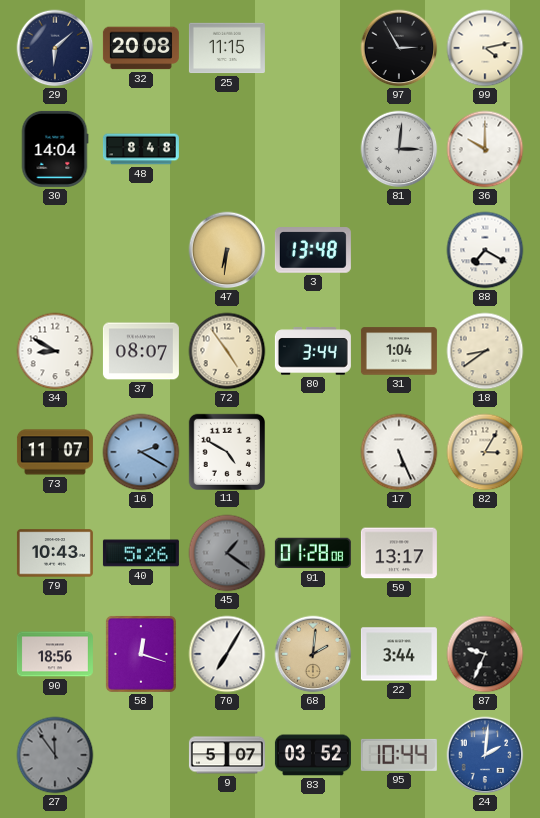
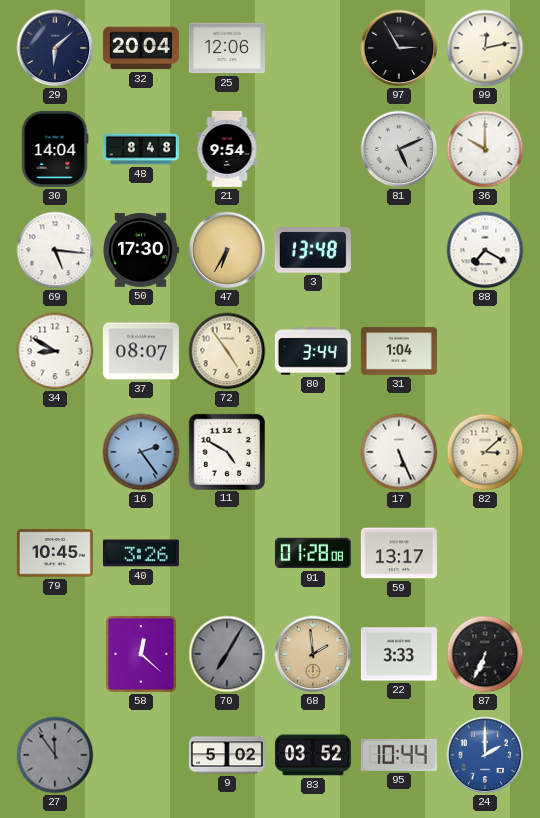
32: 20:08 -> 20:04
25: 11:15 -> 12:06
99: 4:13 -> 12:13
21: none -> 9:54
81: 3:01 -> 5:11
69: none -> 5:16
50: none -> 17:30
47: 6:31 -> 6:35
18: 8:39 -> none
73: 11:07 -> none
16: 2:20 -> 2:24
82: 3:05 -> 3:08
79: 10:43 -> 10:45
40: 5:26 -> 3:26
45: 1:21 -> none
90: 18:56 -> none
58: 12:18 -> 12:22
70 dial: white -> grey
68: 2:01 -> 1:59
22: 3:44 -> 3:33
87: 9:34 -> 6:34
9: 5:07 -> 5:02
24: 2:01 -> 2:00
